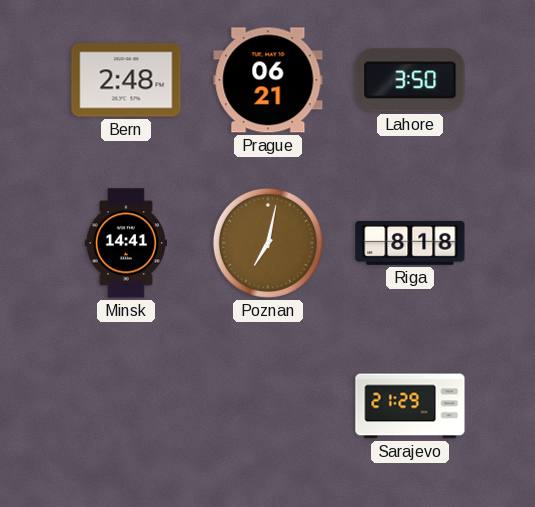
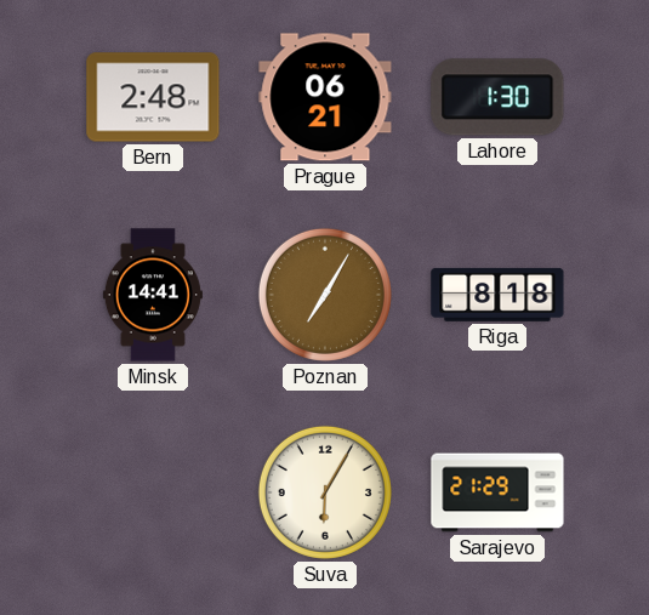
Lahore: 3:50 -> 1:30
Poznan: 7:02 -> 7:05
Suva: none -> 6:05
